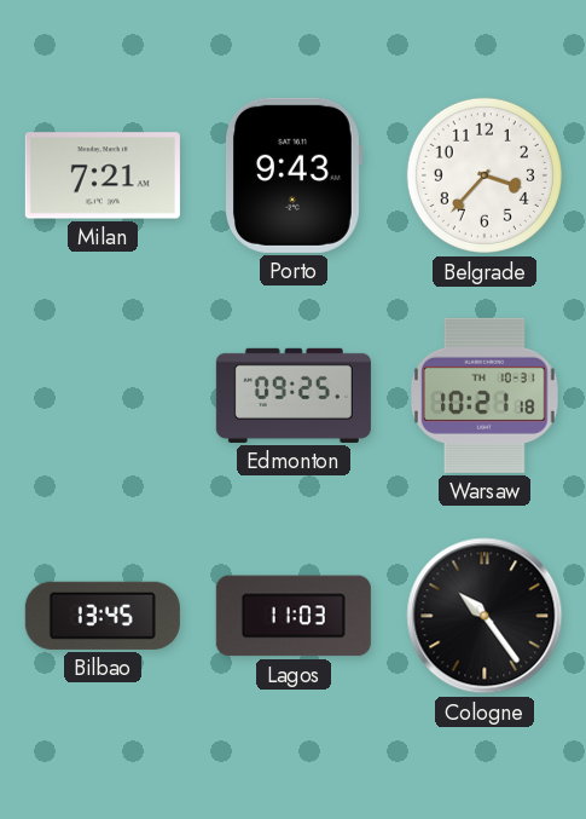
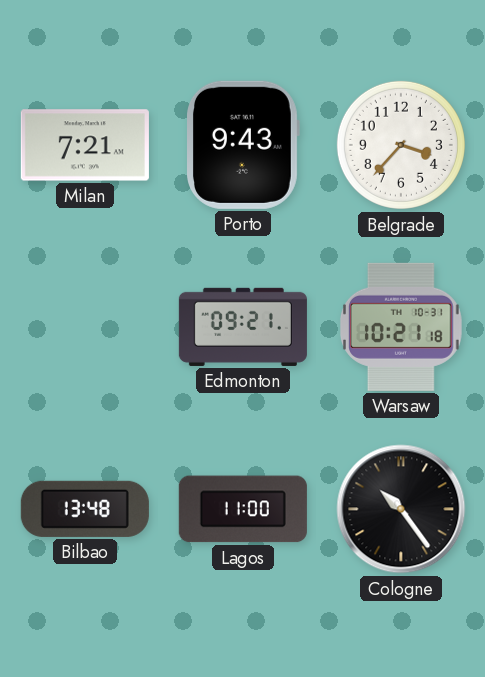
Edmonton: 09:25 -> 09:21
Bilbao: 13:45 -> 13:48
Lagos: 11:03 -> 11:00
